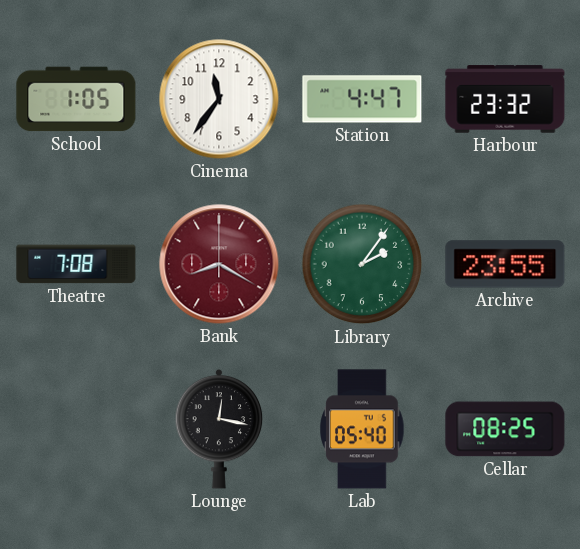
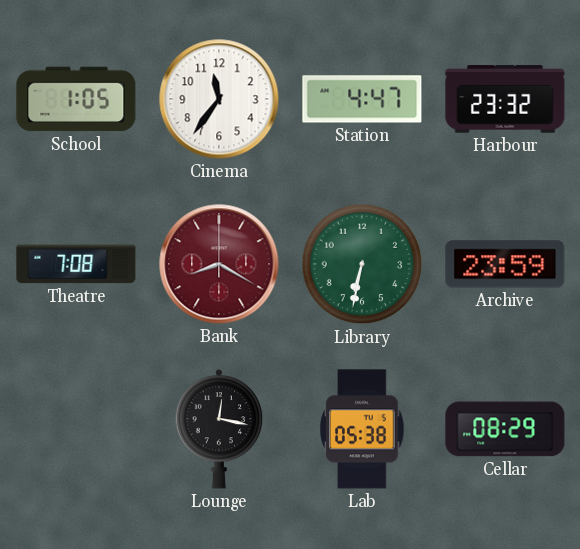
Library: 2:06 -> 6:32
Archive: 23:55 -> 23:59
Lab: 05:40 -> 05:38
Cellar: 08:25 -> 08:29
